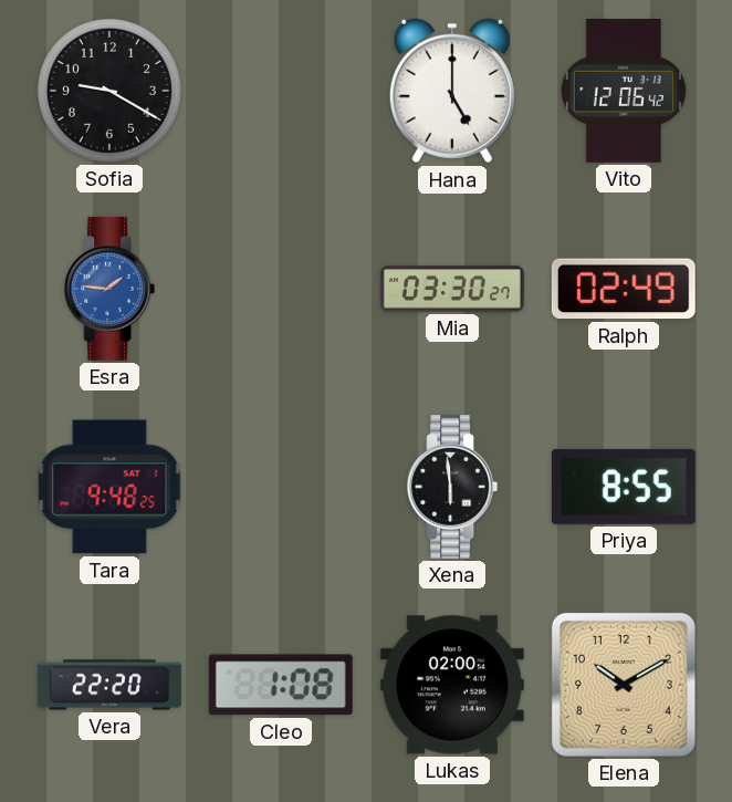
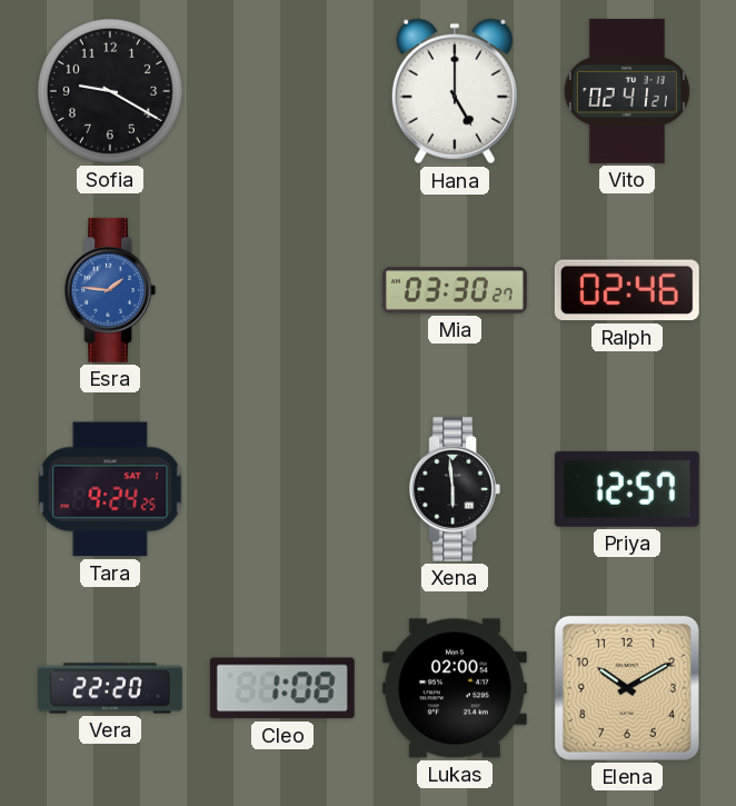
Vito: 12:06 -> 02:41
Ralph: 02:49 -> 02:46
Tara: 9:48 -> 9:24
Priya: 8:55 -> 12:57
